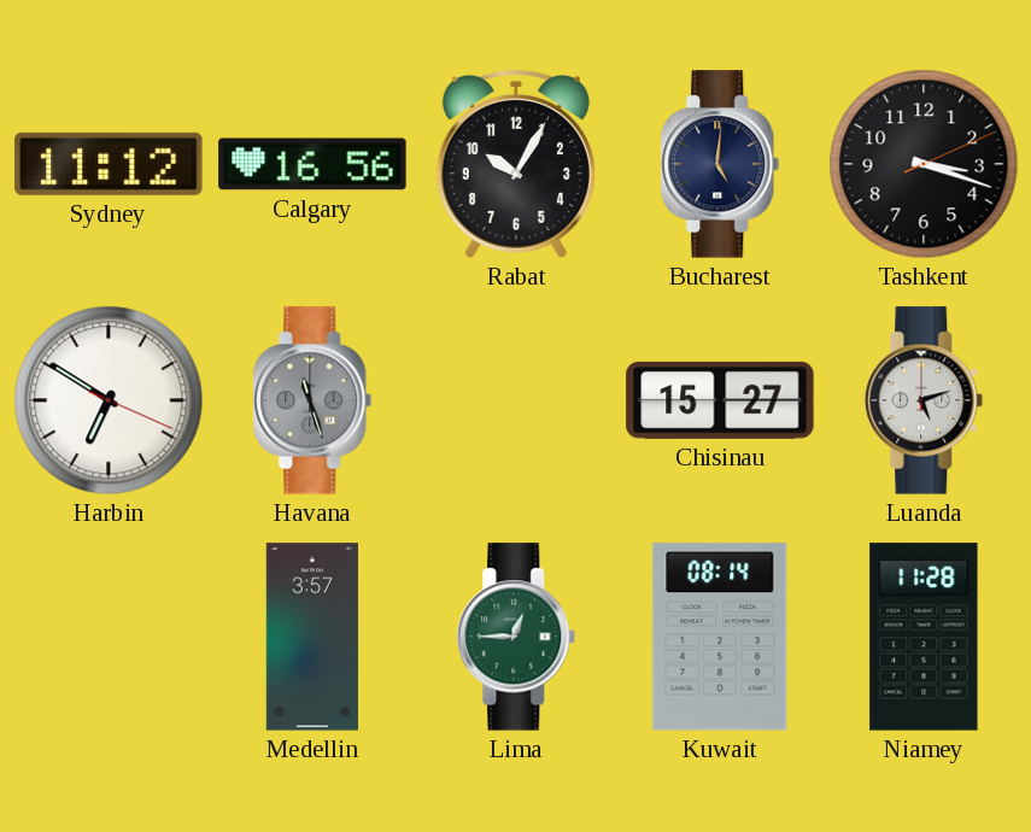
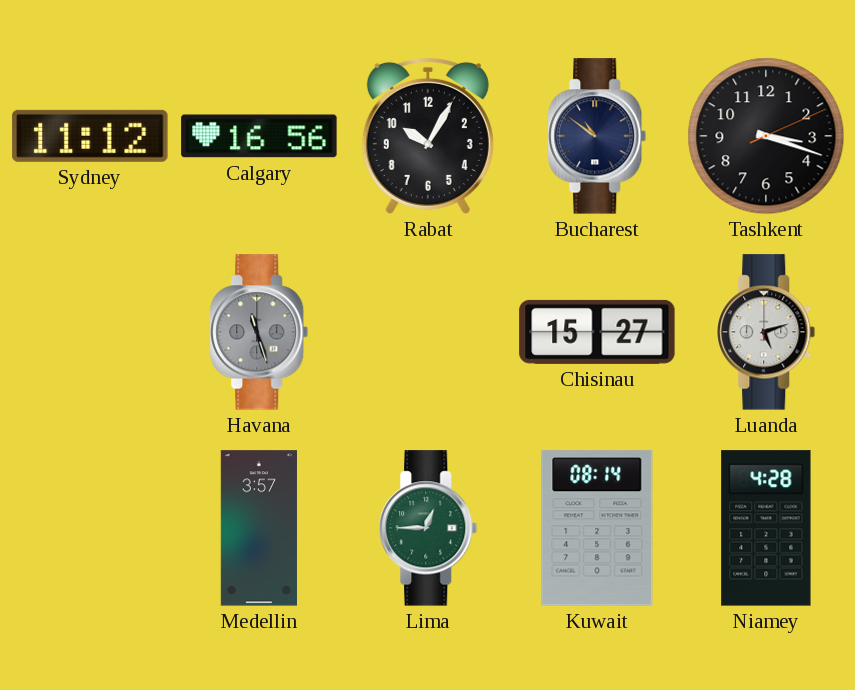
Bucharest: 5:01 -> 10:51
Harbin: 6:50 -> none
Niamey: 11:28 -> 4:28
